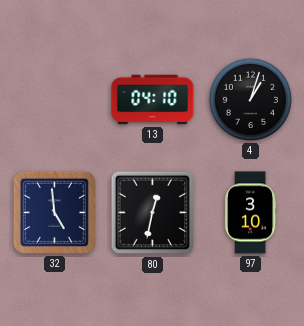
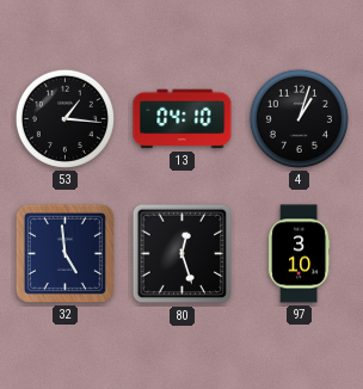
53: none -> 1:16
80: 12:32 -> 12:27
